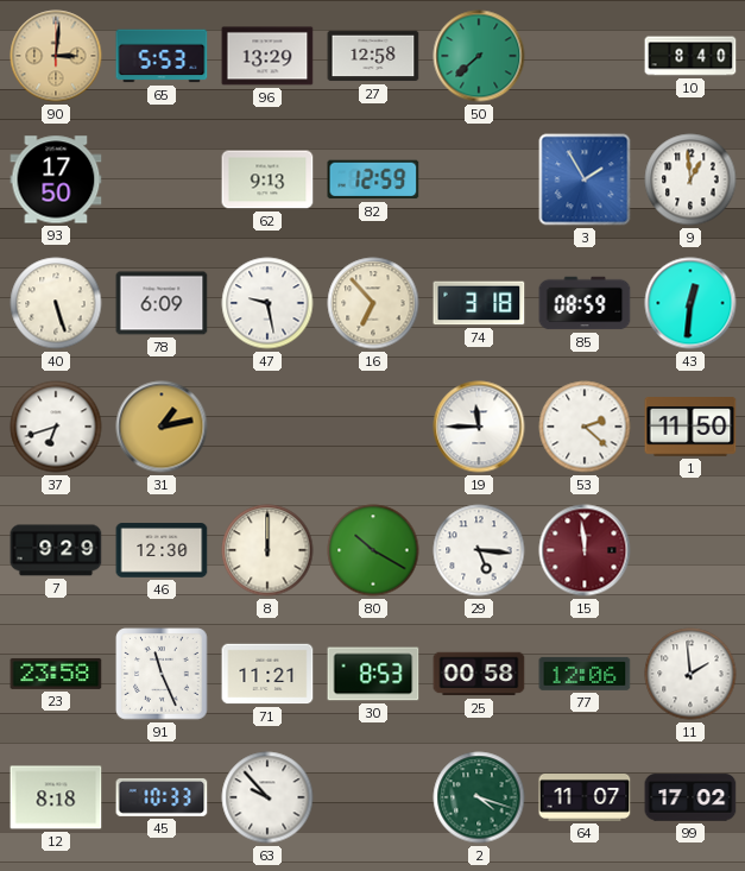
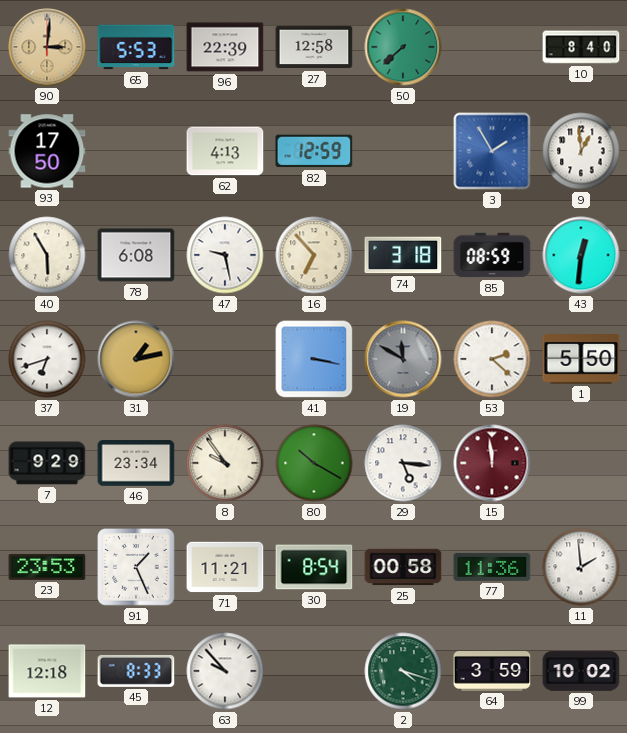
96: 13:29 -> 22:39
62: 9:13 -> 4:13
40: 5:27 -> 5:55
78: 6:09 -> 6:08
41: none -> 3:17
19: 11:45 -> 11:50
19 dial: white -> grey
1: 11:50 -> 5:50
46: 12:30 -> 23:34
8: 12:00 -> 9:54
23: 23:58 -> 23:53
91: 11:26 -> 1:26
30: 8:53 -> 8:54
77: 12:06 -> 11:36
12: 8:18 -> 12:18
45: 10:33 -> 8:33
64: 11:07 -> 3:59
99: 17:02 -> 10:02
